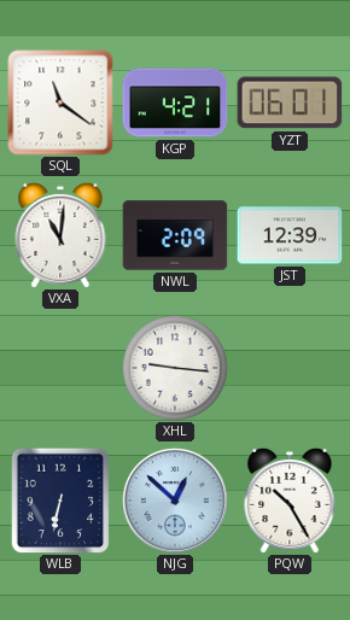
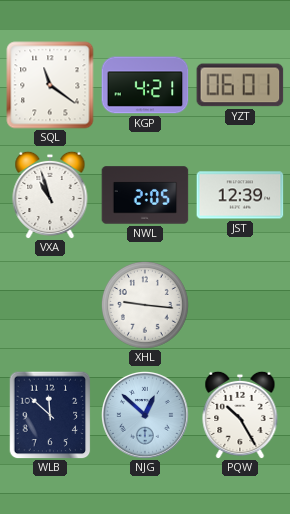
VXA: 11:01 -> 10:57
NWL: 2:09 -> 2:05
WLB: 6:32 -> 11:52
